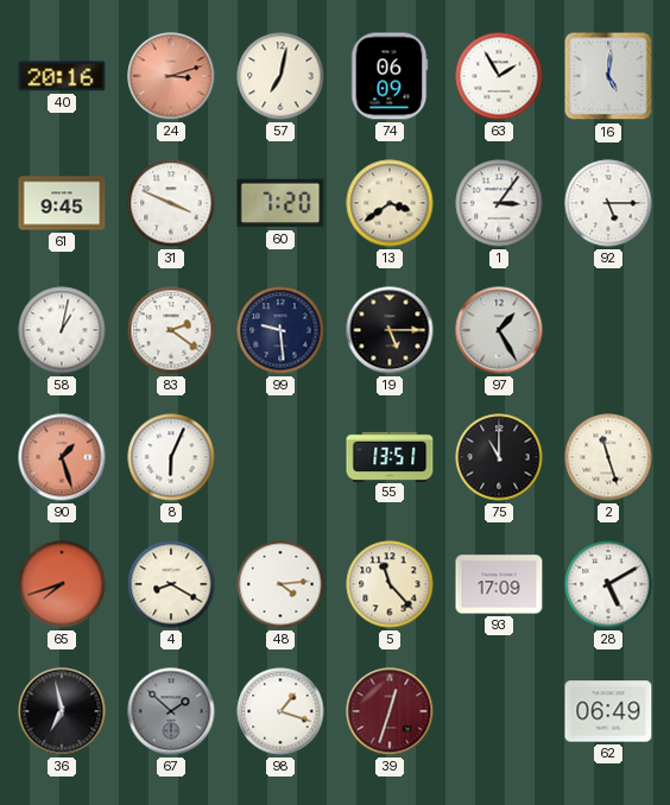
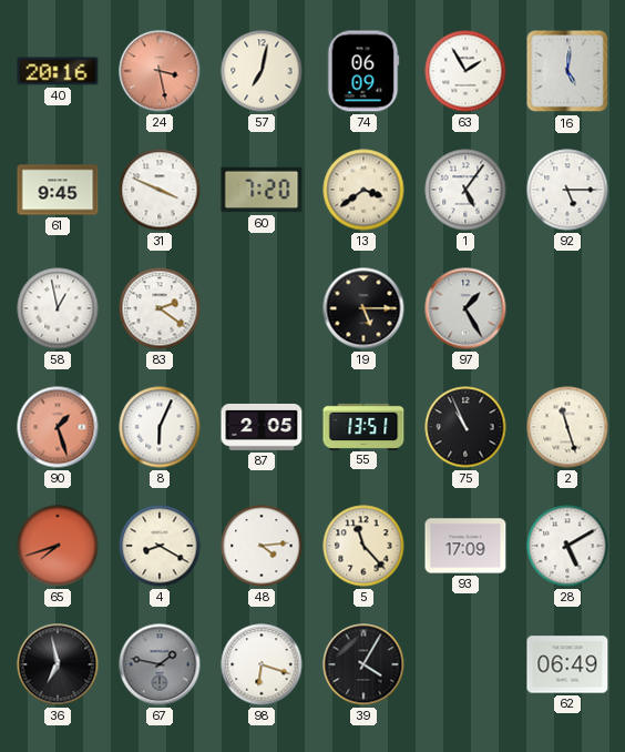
24: 3:12 -> 3:28
1: 3:06 -> 5:06
58: 1:02 -> 12:58
99: 9:29 -> none
87: none -> 2:05
75: 11:00 -> 10:56
67: 1:52 -> 1:47
98: 1:18 -> 6:18
39: 12:33 -> 4:05
39 dial: burgundy -> black
